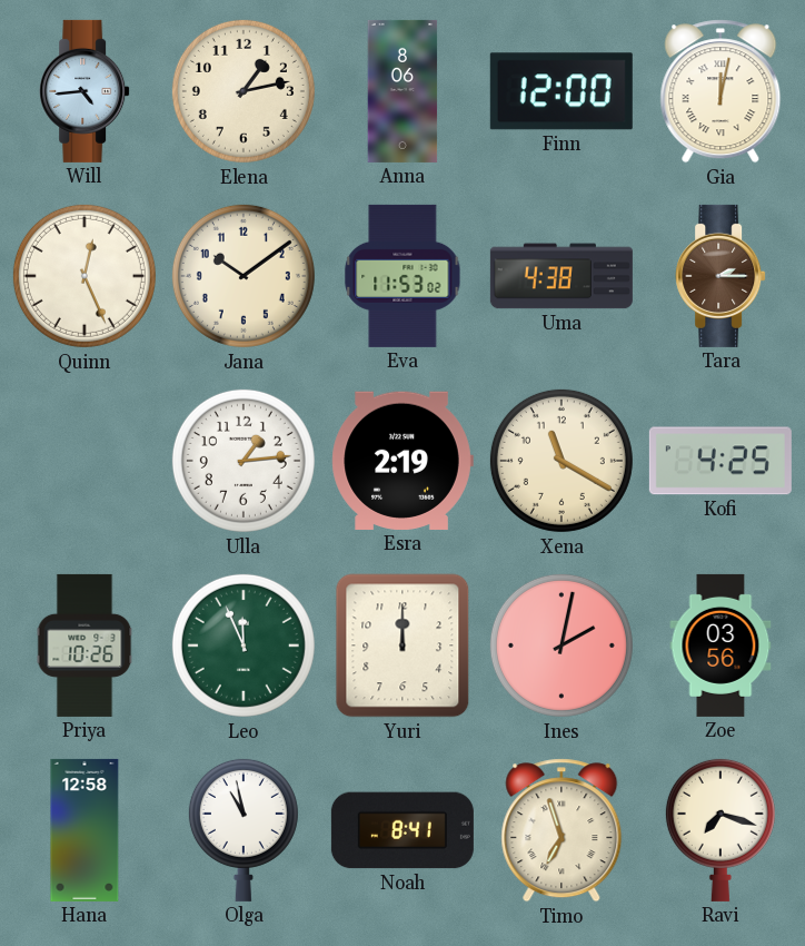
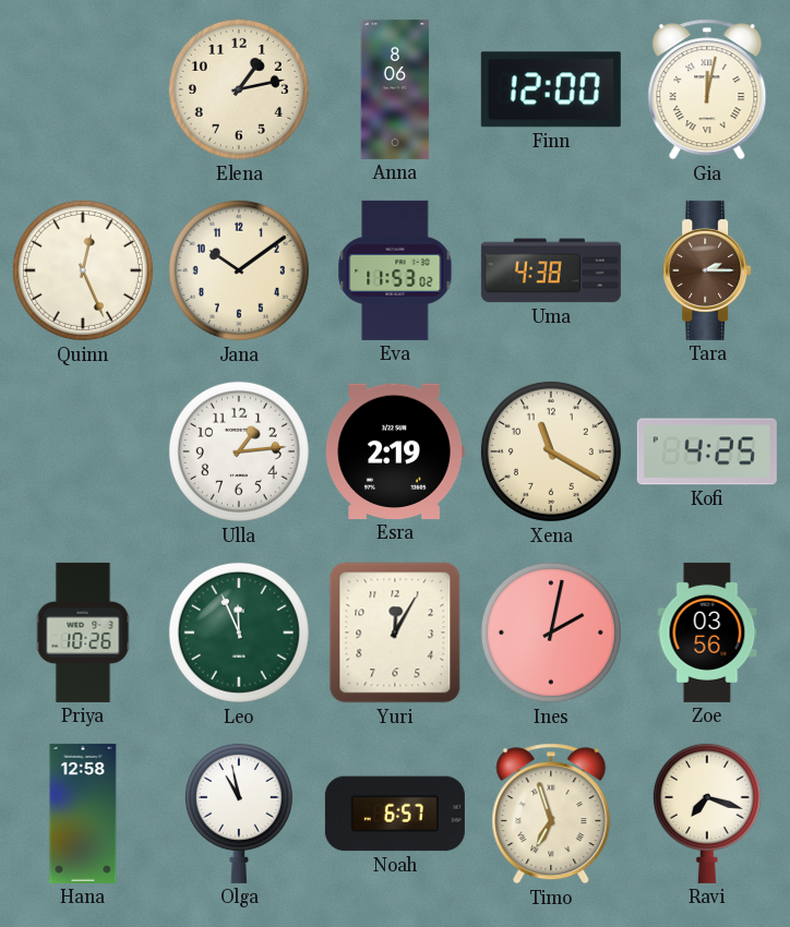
Will: 4:44 -> none
Yuri: 12:00 -> 12:05
Noah: 8:41 -> 6:57
